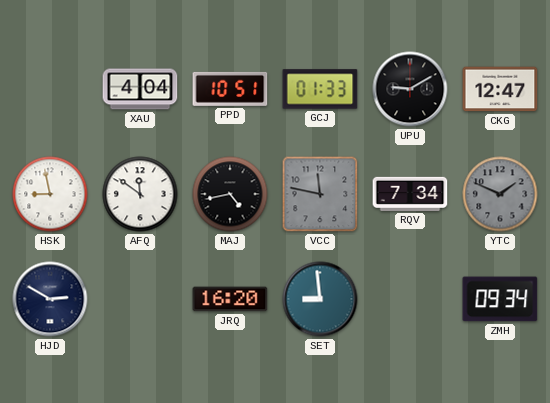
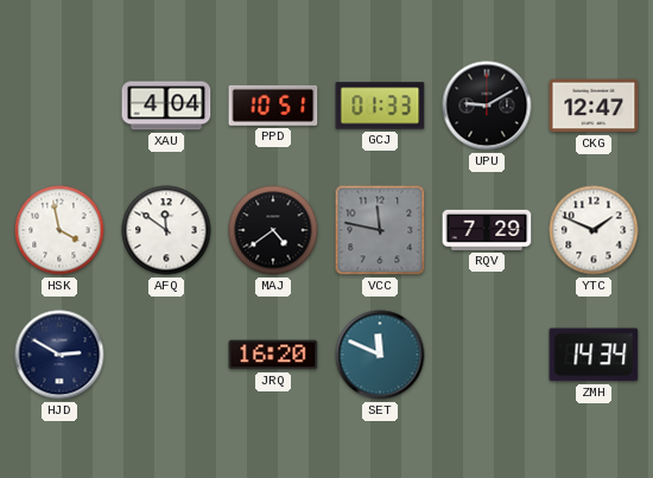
HSK: 8:58 -> 3:58
MAJ: 4:43 -> 4:39
RQV: 7:34 -> 7:29
YTC dial: grey -> white
SET: 8:59 -> 11:49
ZMH: 09:34 -> 14:34
